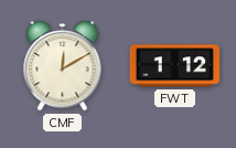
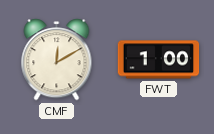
FWT: 1:12 -> 1:00
